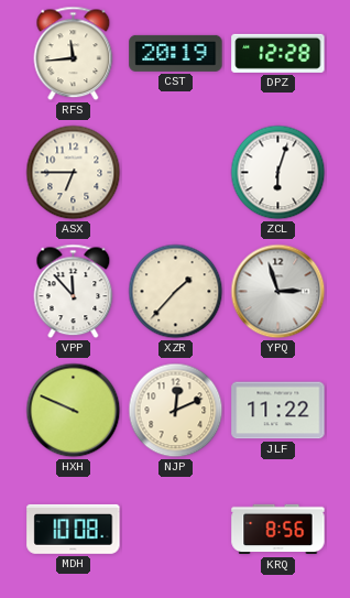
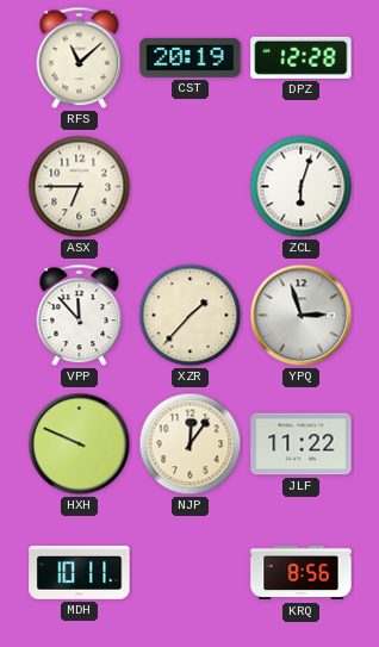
RFS: 11:44 -> 11:08
NJP: 12:11 -> 12:06
MDH: 10:08 -> 10:11
